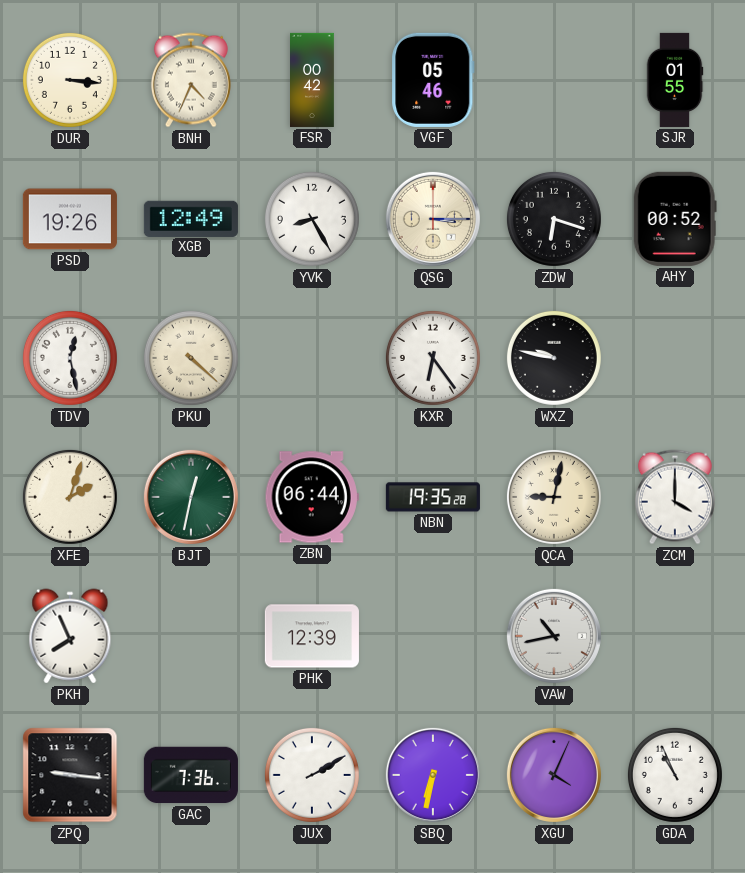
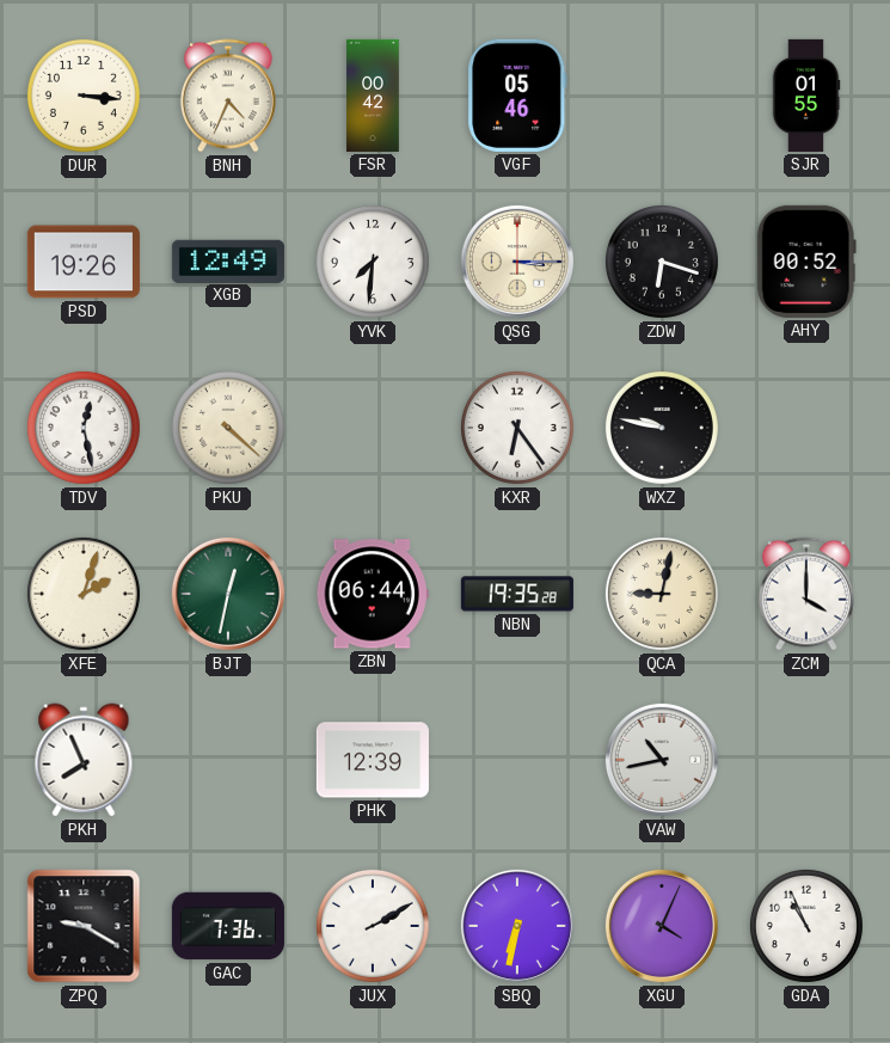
YVK: 8:25 -> 7:31
ZPQ: 9:16 -> 9:20
